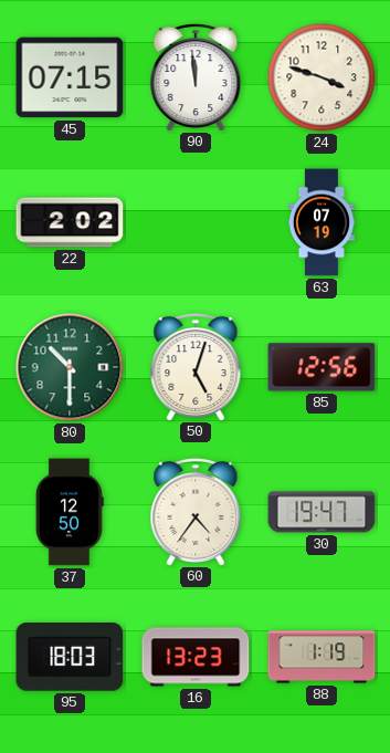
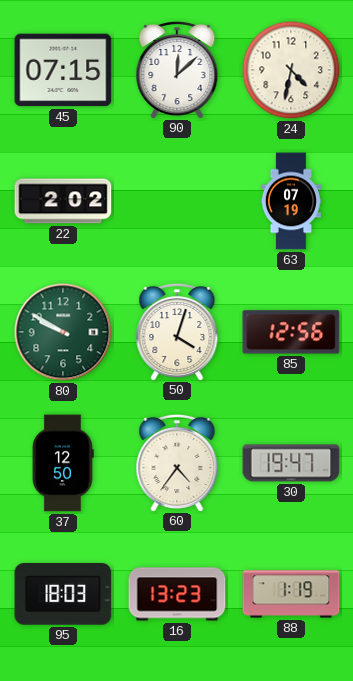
90: 11:59 -> 12:08
24: 3:48 -> 4:32
80: 10:30 -> 9:50
50: 5:03 -> 4:03
